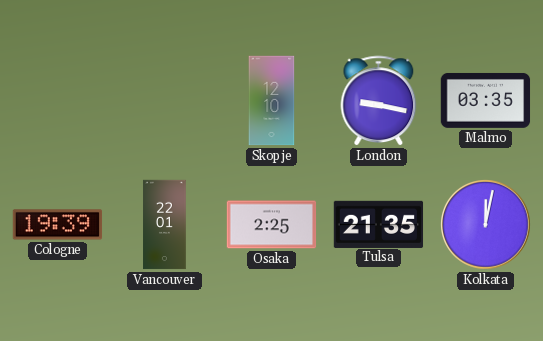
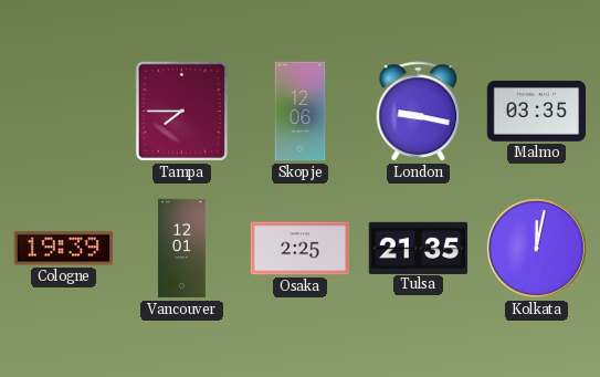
Tampa: none -> 7:45
Skopje: 12:10 -> 12:06
Vancouver: 22:01 -> 12:01
